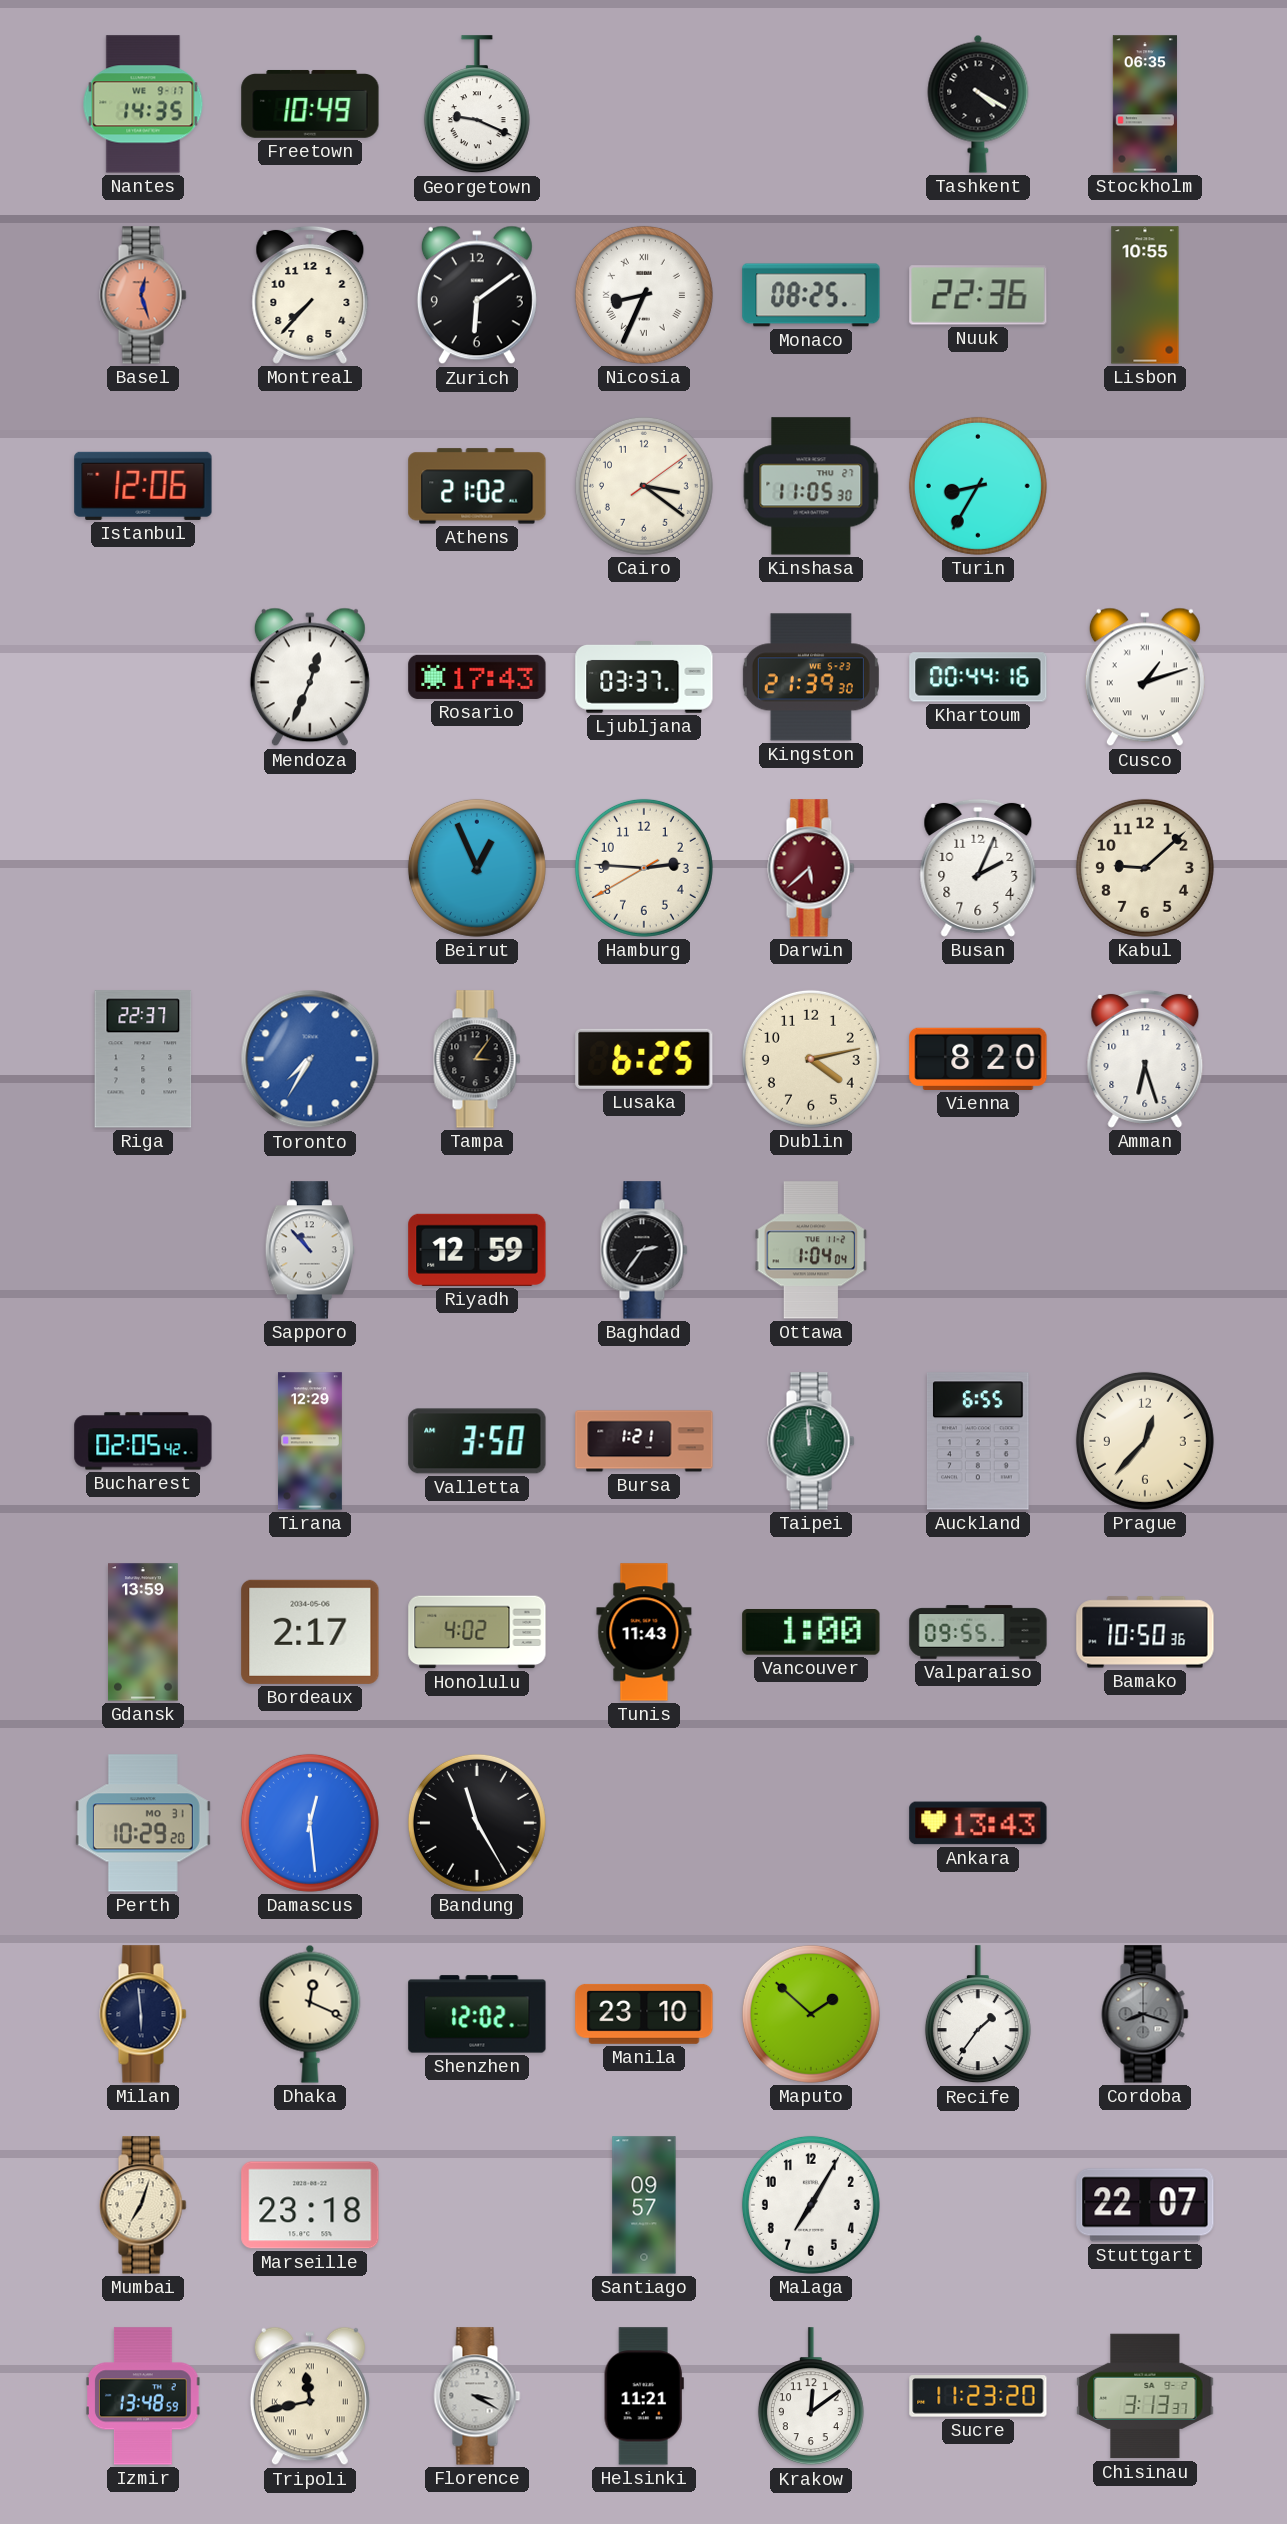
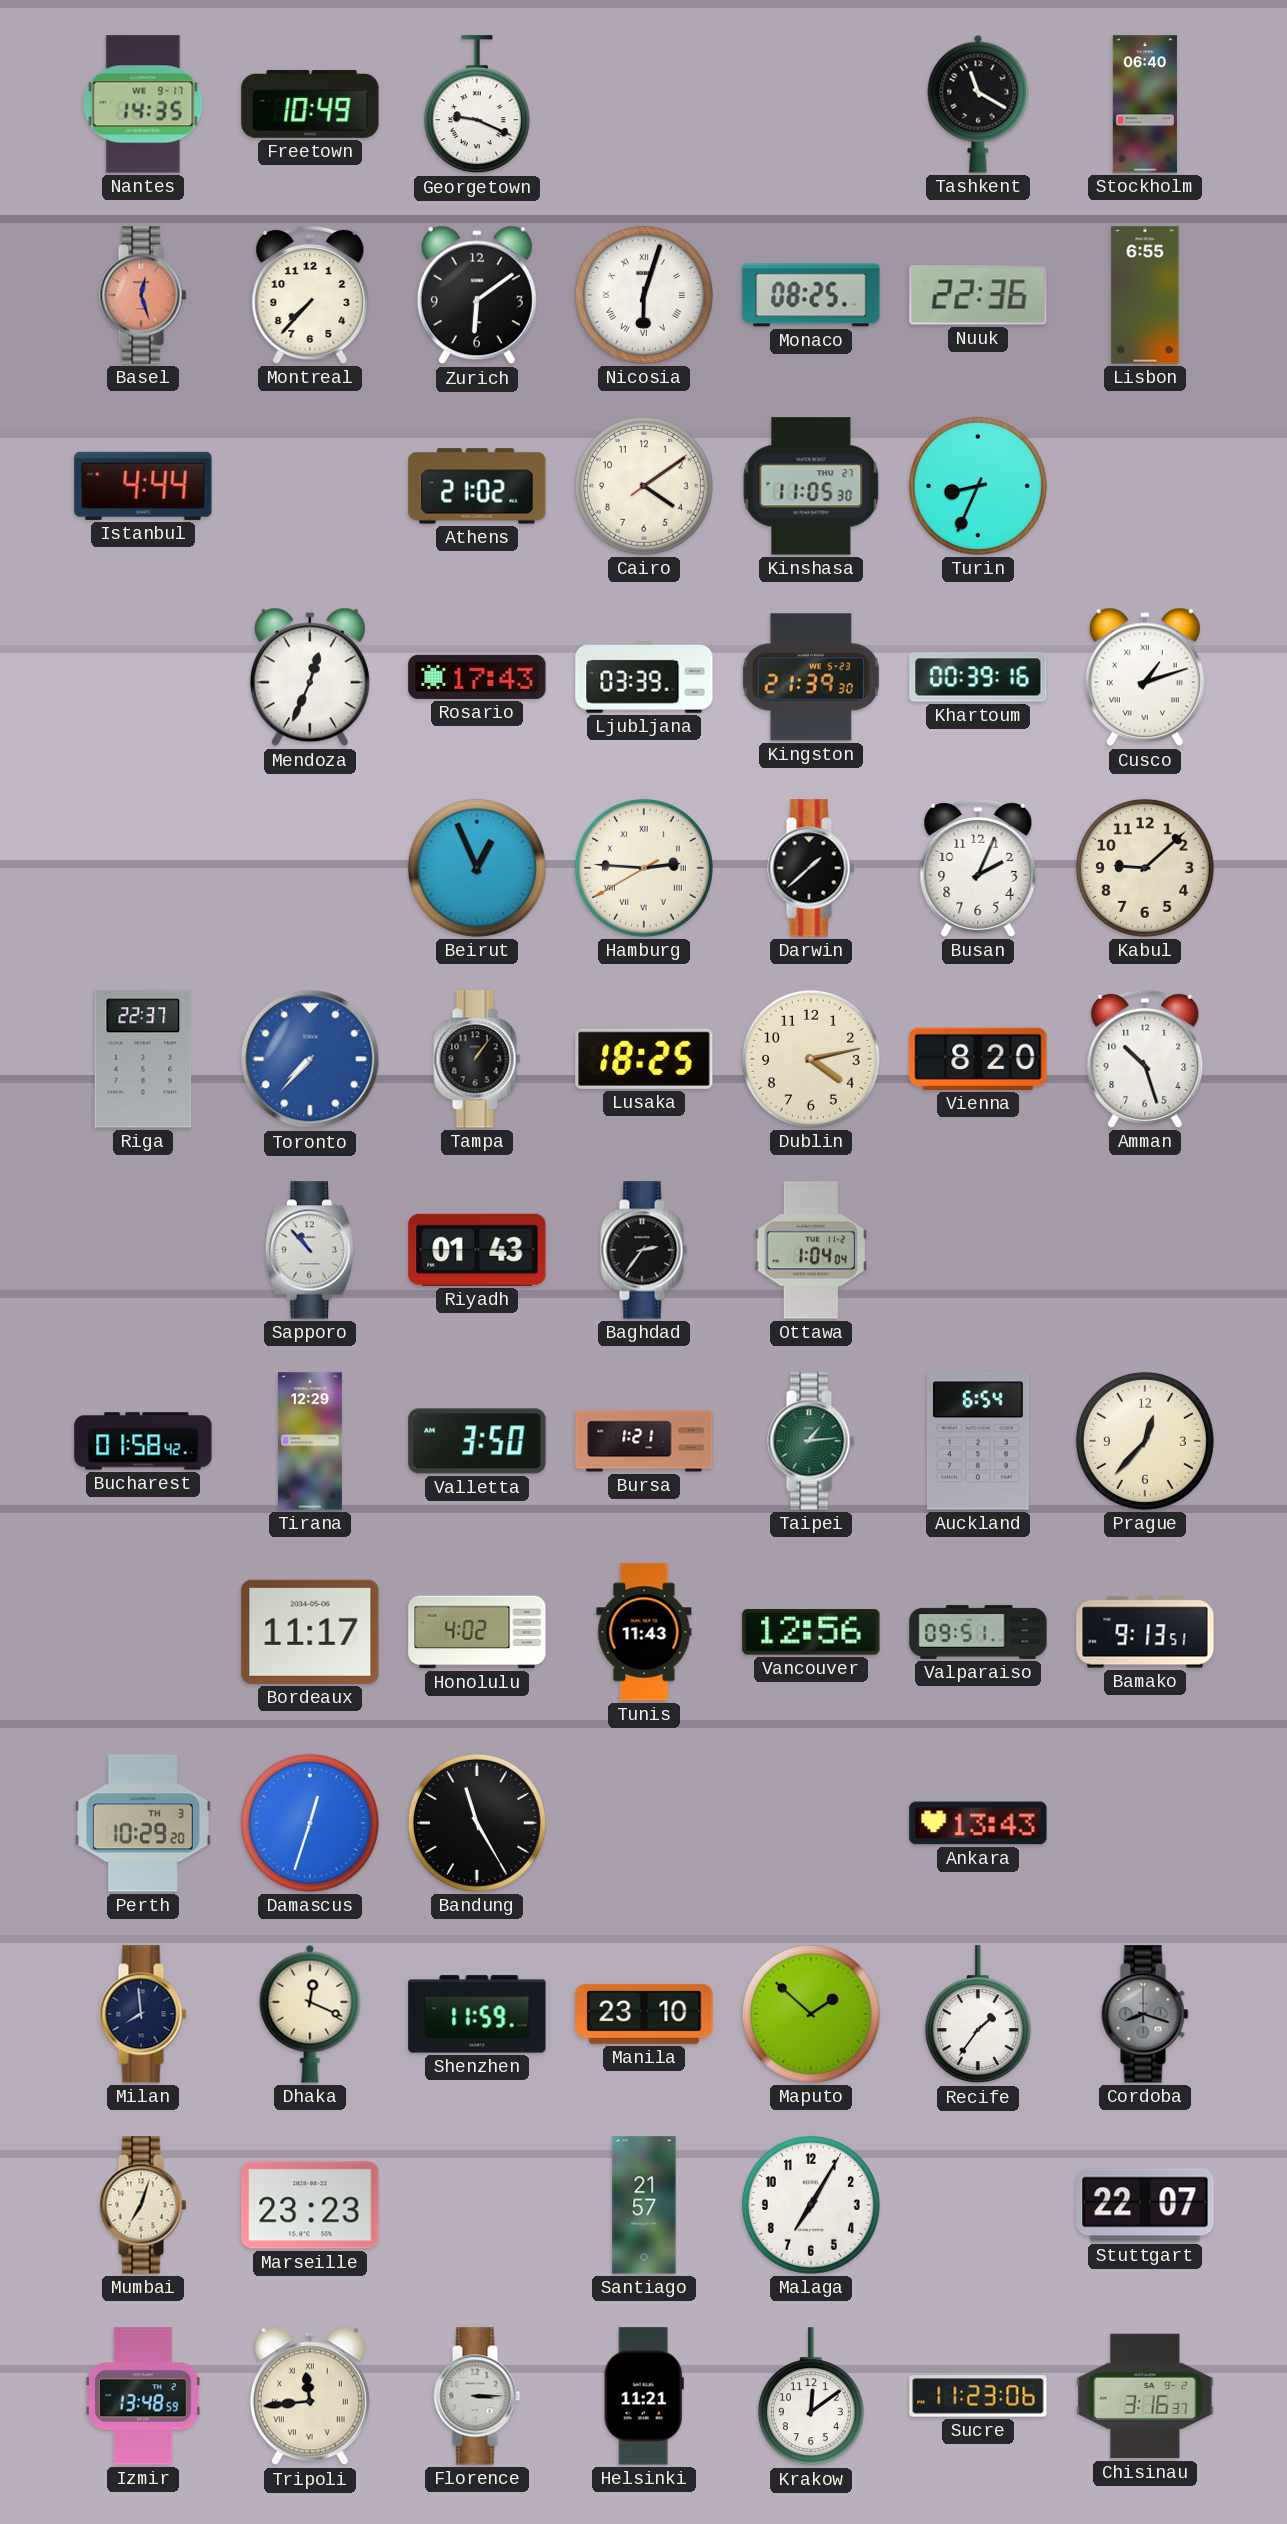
Tashkent: 4:20 -> 11:20
Stockholm: 06:35 -> 06:40
Nicosia: 8:34 -> 6:03
Lisbon: 10:55 -> 6:55
Istanbul: 12:06 -> 4:44
Cairo: 3:21 -> 4:09
Turin: 8:35 -> 8:34
Ljubljana: 03:37 -> 03:39
Khartoum: 00:44 -> 00:39
Hamburg numerals: Arabic -> Roman
Darwin: 5:38 -> 1:38
Darwin dial: burgundy -> black
Toronto: 7:35 -> 7:37
Tampa: 3:06 -> 1:06
Lusaka: 6:25 -> 18:25
Amman: 6:27 -> 10:27
Riyadh: 12:59 -> 01:43
Bucharest: 02:05 -> 01:58
Taipei: 11:59 -> 1:14
Auckland: 6:55 -> 6:54
Gdansk: 13:59 -> none
Bordeaux: 2:17 -> 11:17
Vancouver: 1:00 -> 12:56
Valparaiso: 09:55 -> 09:51
Bamako: 10:50 -> 9:13
Perth date: MO 31 -> TH 3
Damascus: 12:29 -> 12:33
Milan: 5:59 -> 7:59
Shenzhen: 12:02 -> 11:59
Marseille: 23:18 -> 23:23
Santiago: 09:57 -> 21:57
Tripoli: 11:43 -> 11:44
Florence: 3:20 -> 3:15
Sucre: 11:23:20 -> 11:23:06
Chisinau: 3:13 -> 3:16
